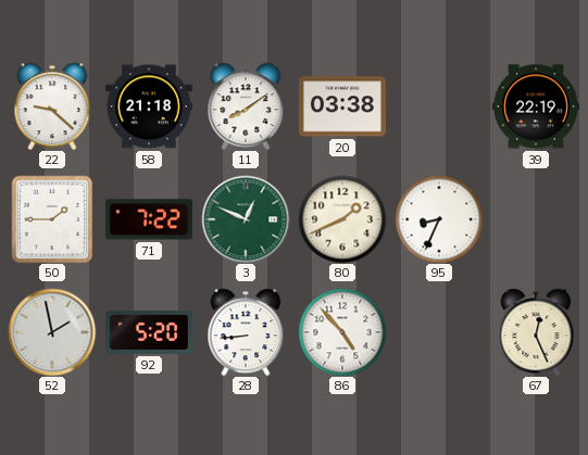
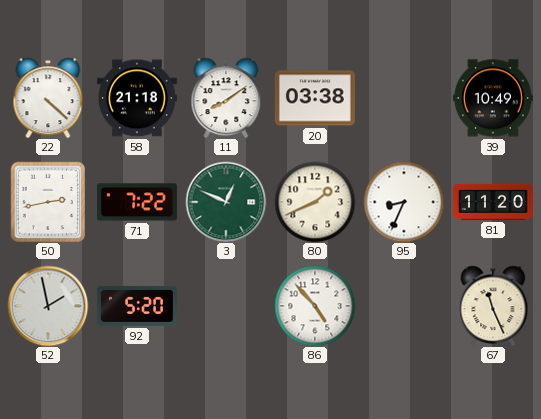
22: 9:22 -> 4:22
39: 22:19 -> 10:49
50: 1:45 -> 2:43
81: none -> 11:20
28: 8:44 -> none
67: 12:26 -> 11:26
